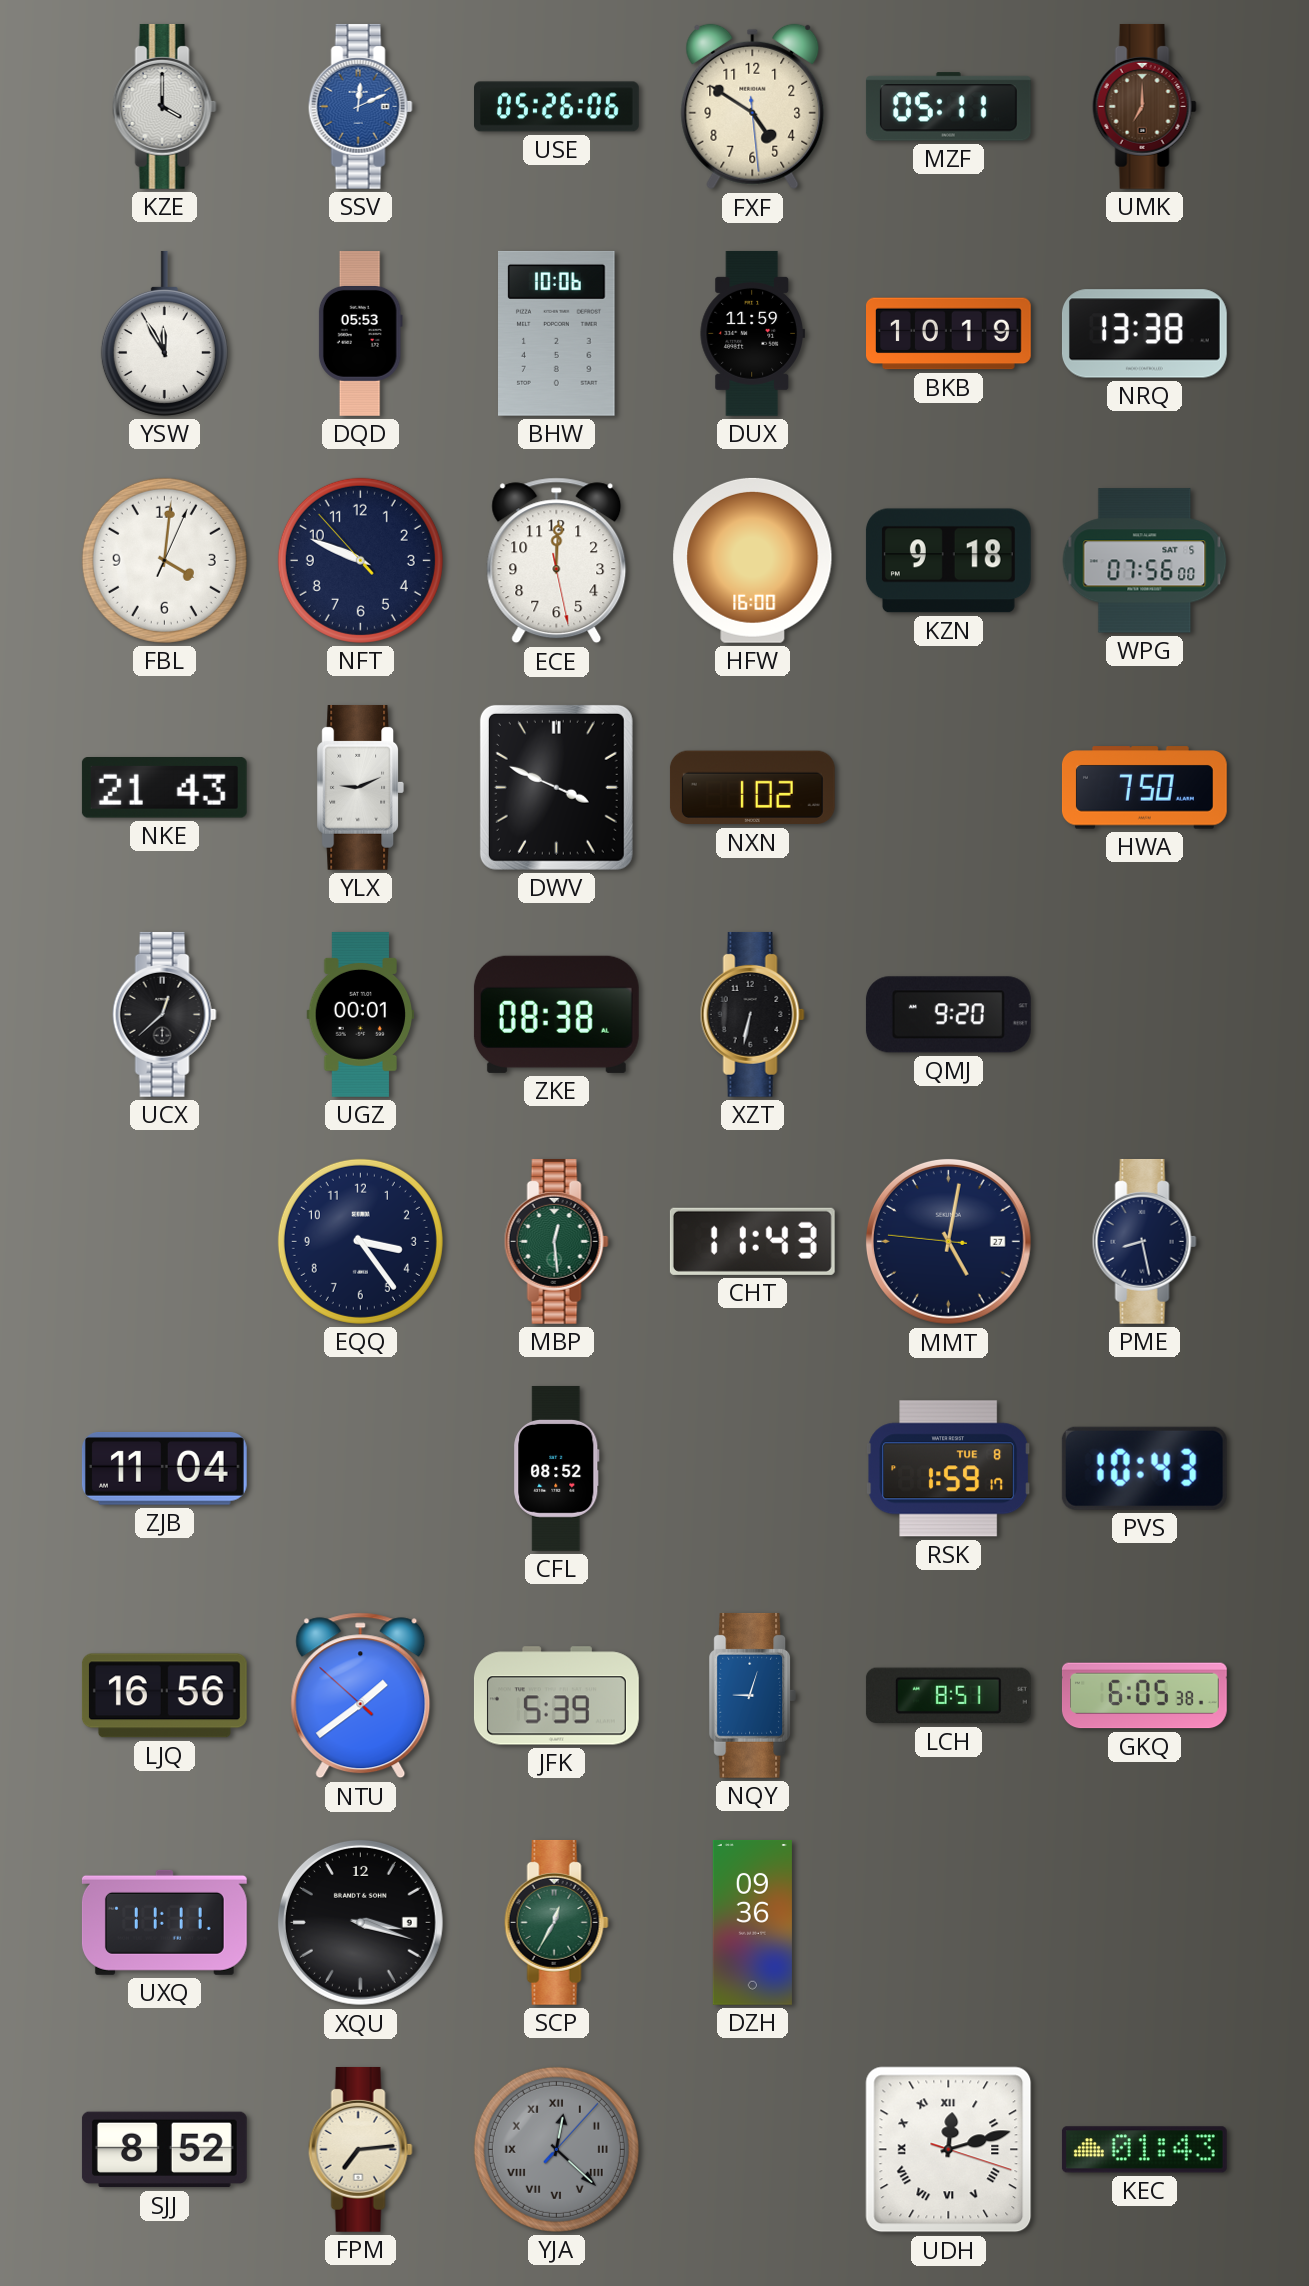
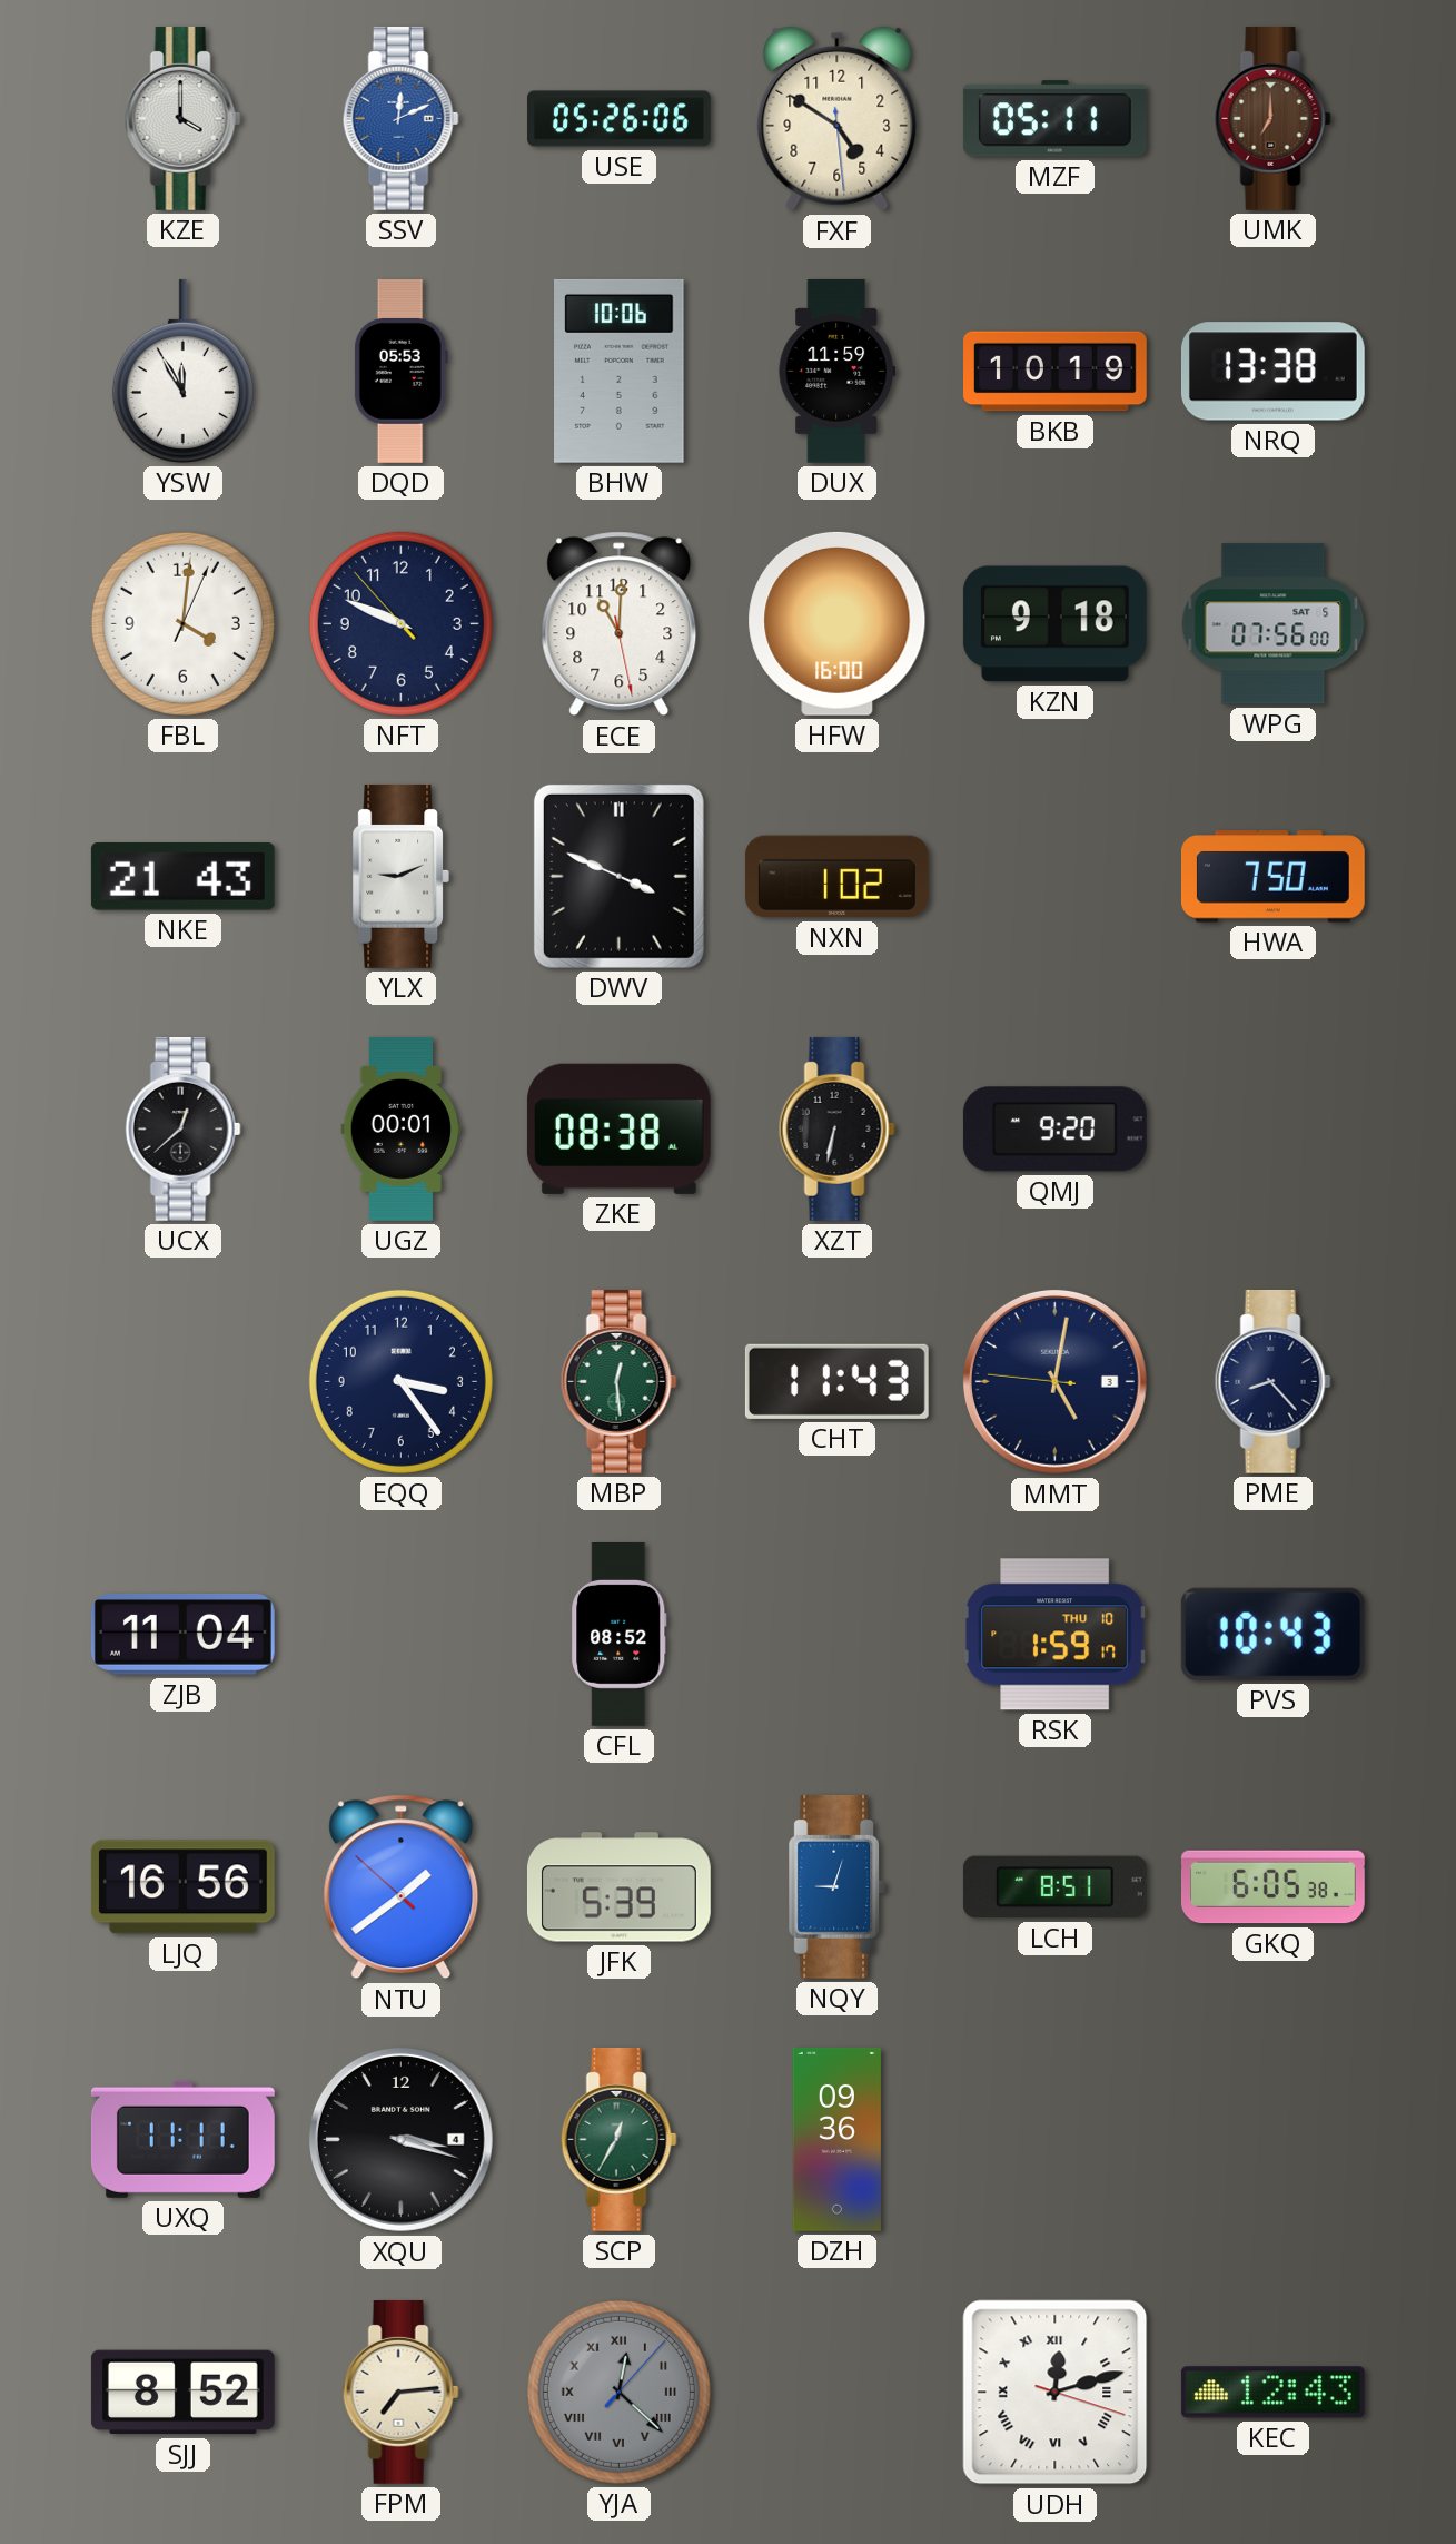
ECE: 12:00 -> 11:00
MMT date: 27 -> 3
PME: 8:28 -> 8:23
RSK date: TUE 8 -> THU 10
XQU date: 9 -> 4
KEC: 01:43 -> 12:43
